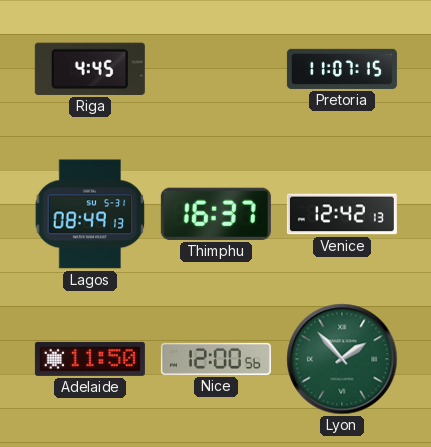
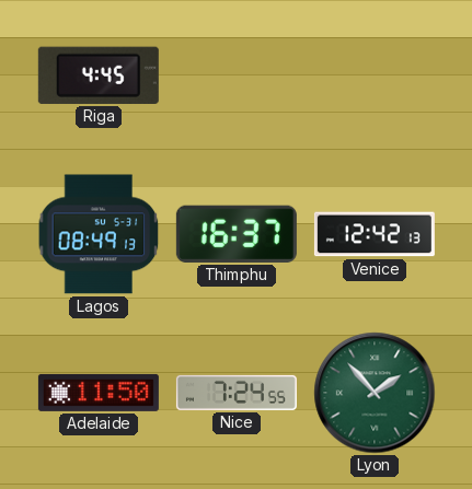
Pretoria: 11:07 -> none
Nice: 12:00 -> 7:24
